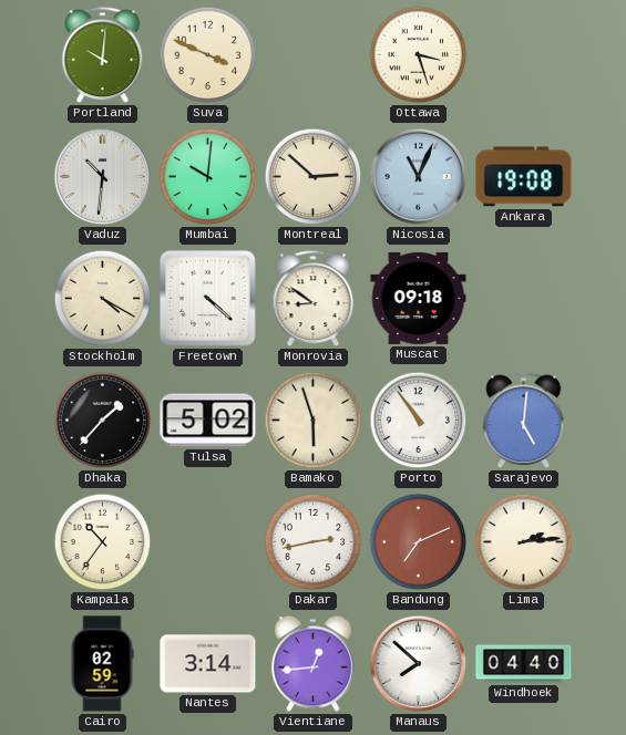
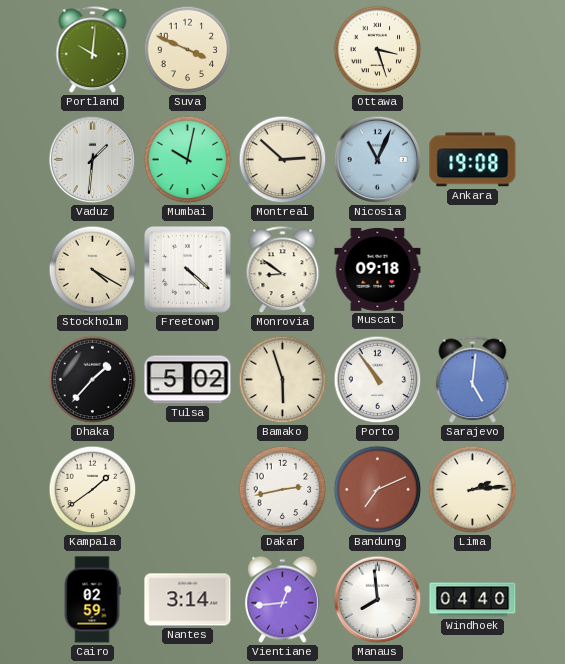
Vaduz: 10:31 -> 1:31
Mumbai: 10:01 -> 10:02
Kampala: 10:36 -> 1:39
Manaus: 7:52 -> 7:59
